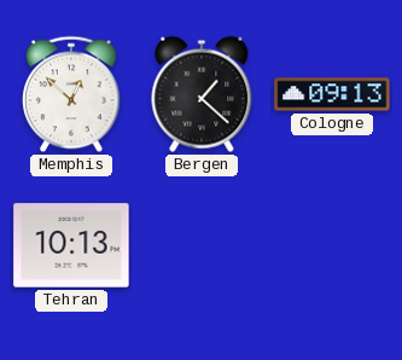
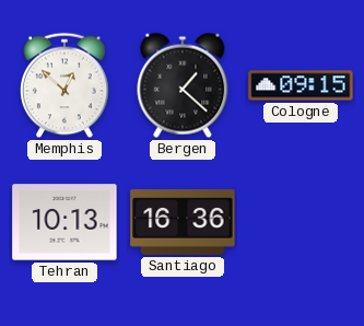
Cologne: 09:13 -> 09:15
Santiago: none -> 16:36
